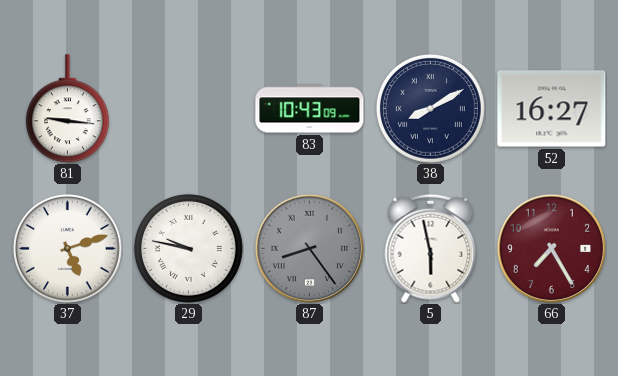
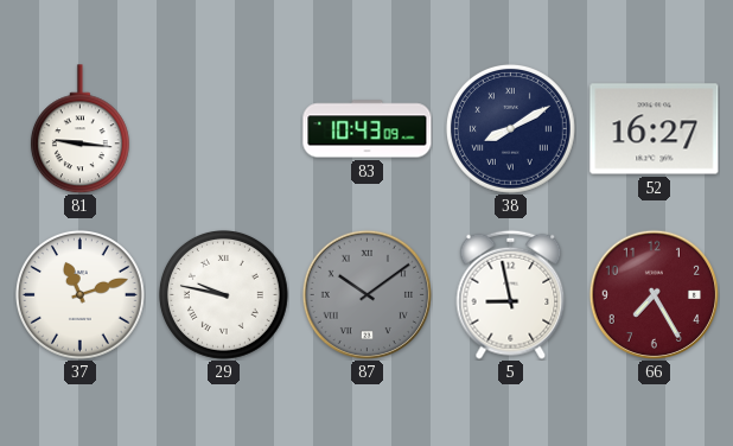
37: 5:12 -> 11:12
87: 8:24 -> 10:09
5: 5:58 -> 8:58
